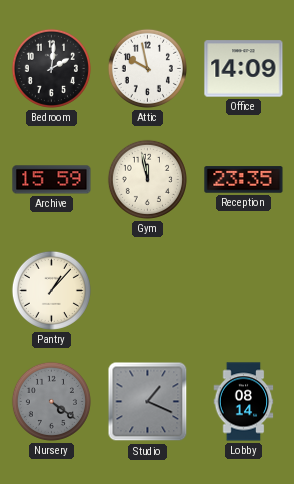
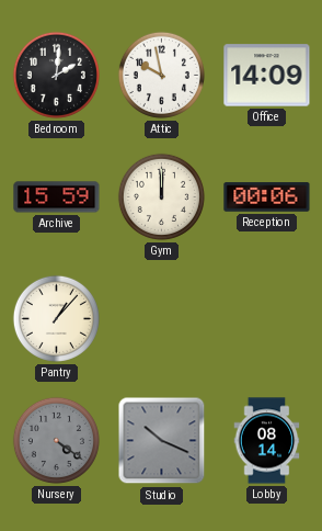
Gym: 11:58 -> 12:00
Reception: 23:35 -> 00:06
Studio: 1:19 -> 10:19
